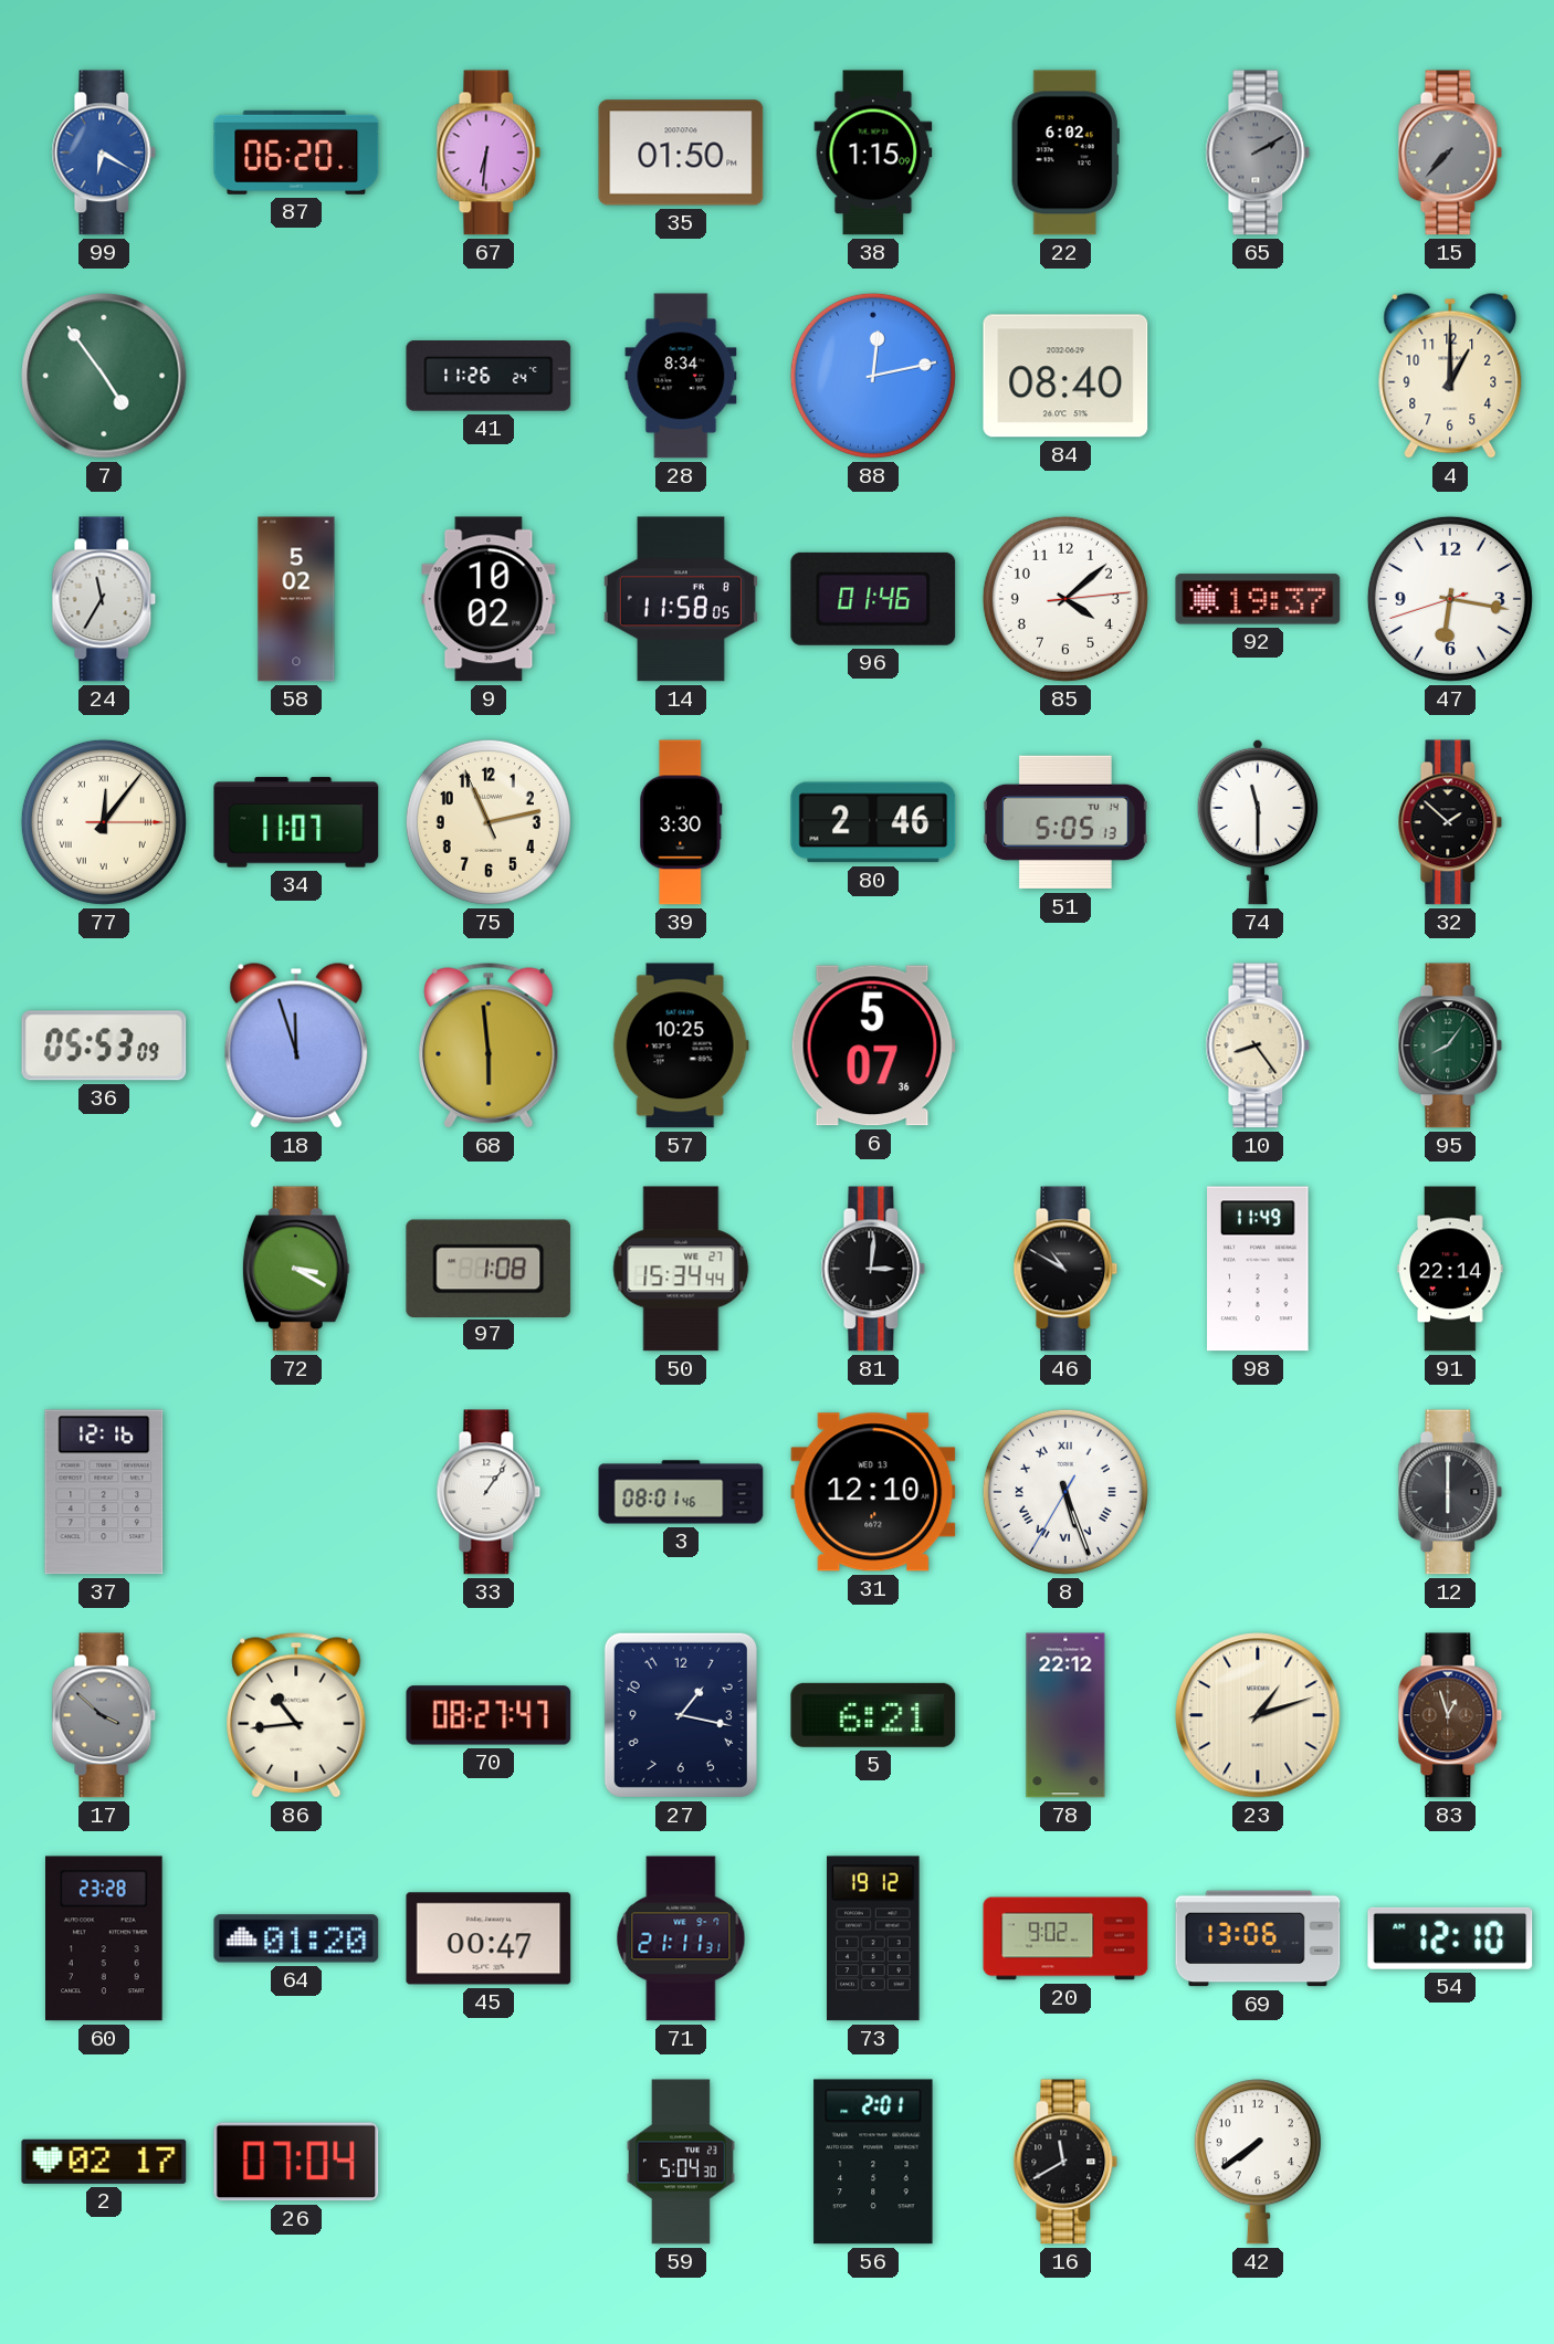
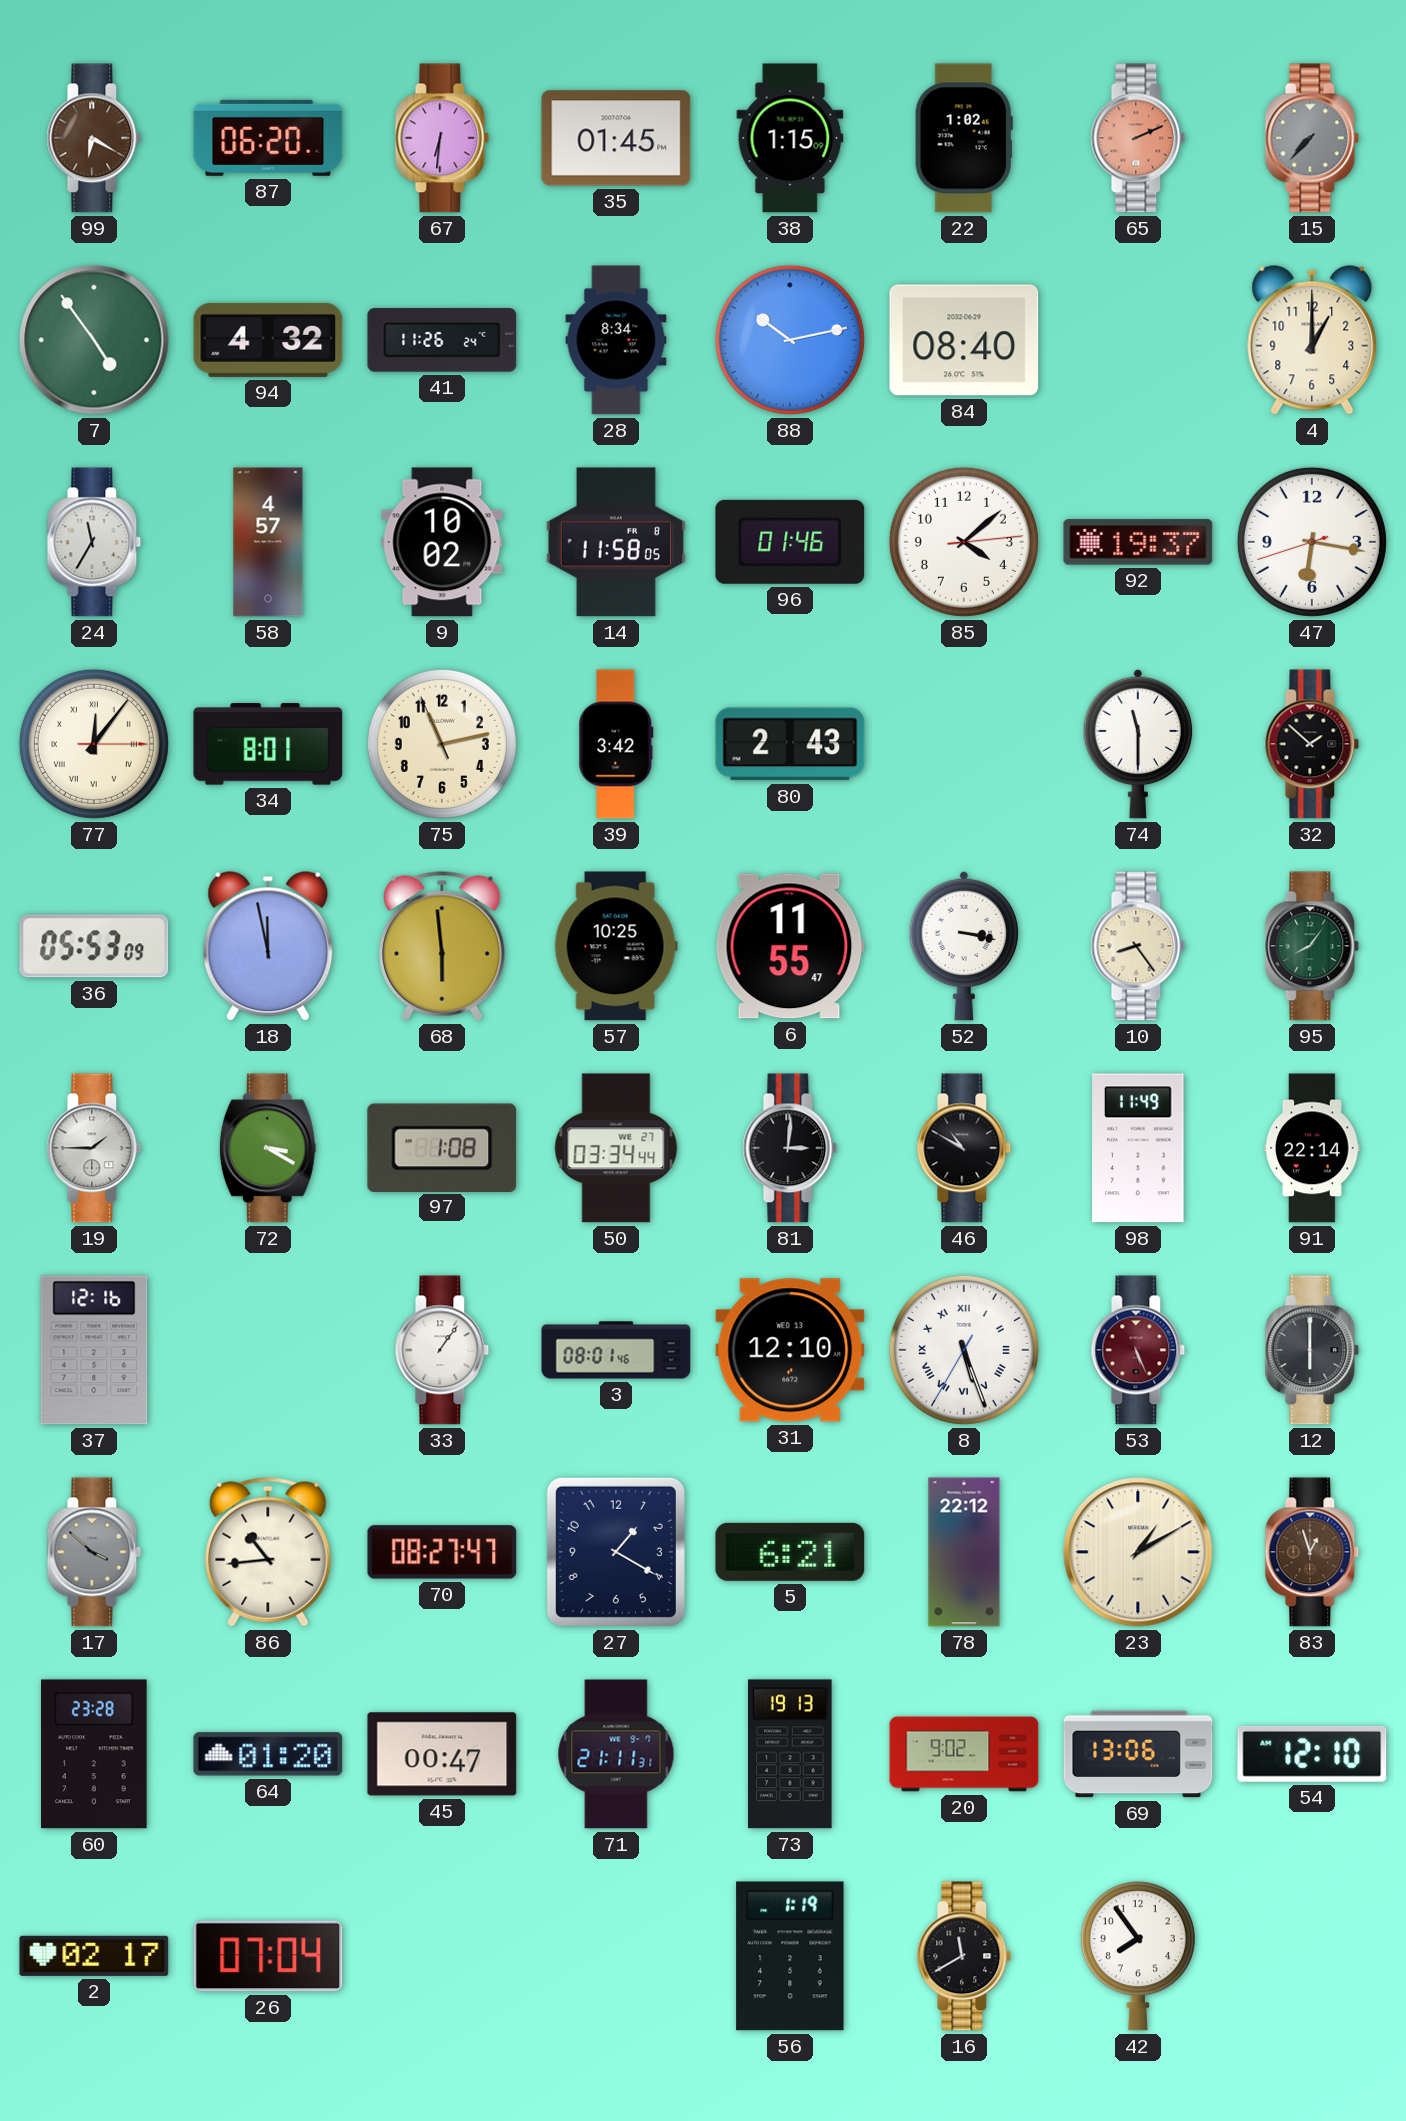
99 dial: blue -> brown
35: 01:50 -> 01:45
22: 6:02 -> 1:02
65: 2:10 -> 2:11
65 dial: grey -> salmon
94: none -> 4:32
88: 12:13 -> 10:13
58: 5:02 -> 4:57
34: 11:07 -> 8:01
39: 3:30 -> 3:42
80: 2:46 -> 2:43
51: 5:05 -> none
18: 11:57 -> 11:58
6: 5:07 -> 11:55
52: none -> 3:17
19: none -> 1:45
50: 15:34 -> 03:34
53: none -> 5:26
27: 1:17 -> 1:20
23: 1:12 -> 1:10
73: 19:12 -> 19:13
59: 5:04 -> none
56: 2:01 -> 1:19
42: 7:39 -> 7:54
